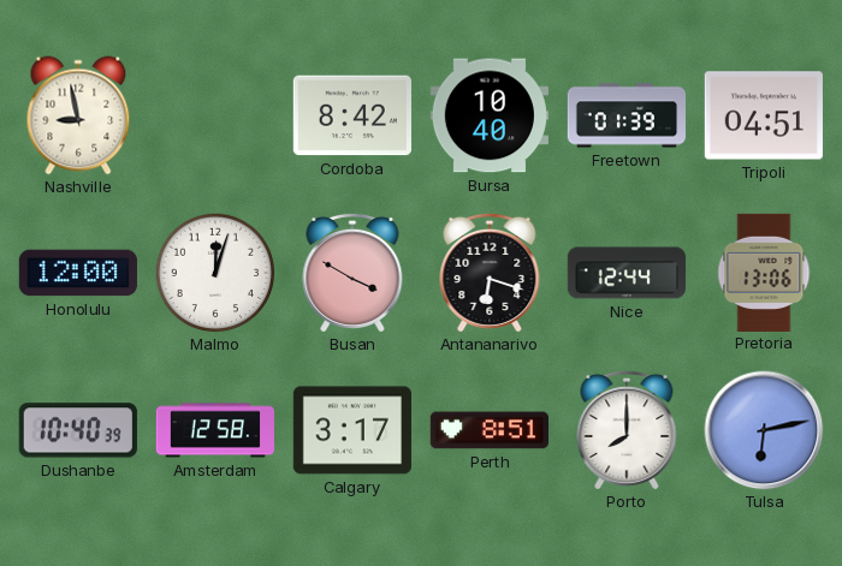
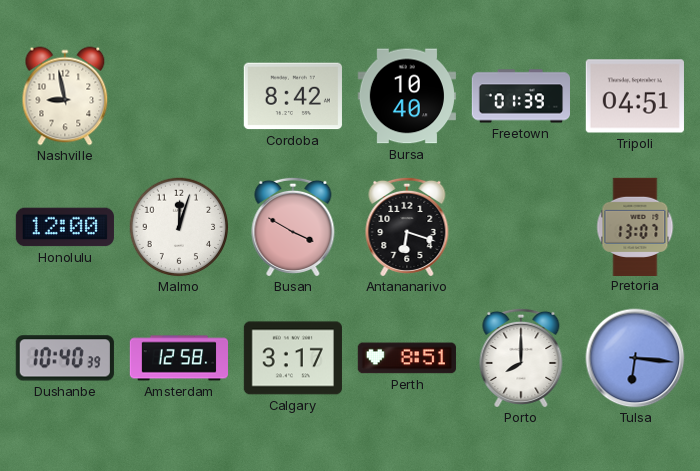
Nice: 12:44 -> none
Pretoria: 13:06 -> 13:07
Tulsa: 6:13 -> 6:16
